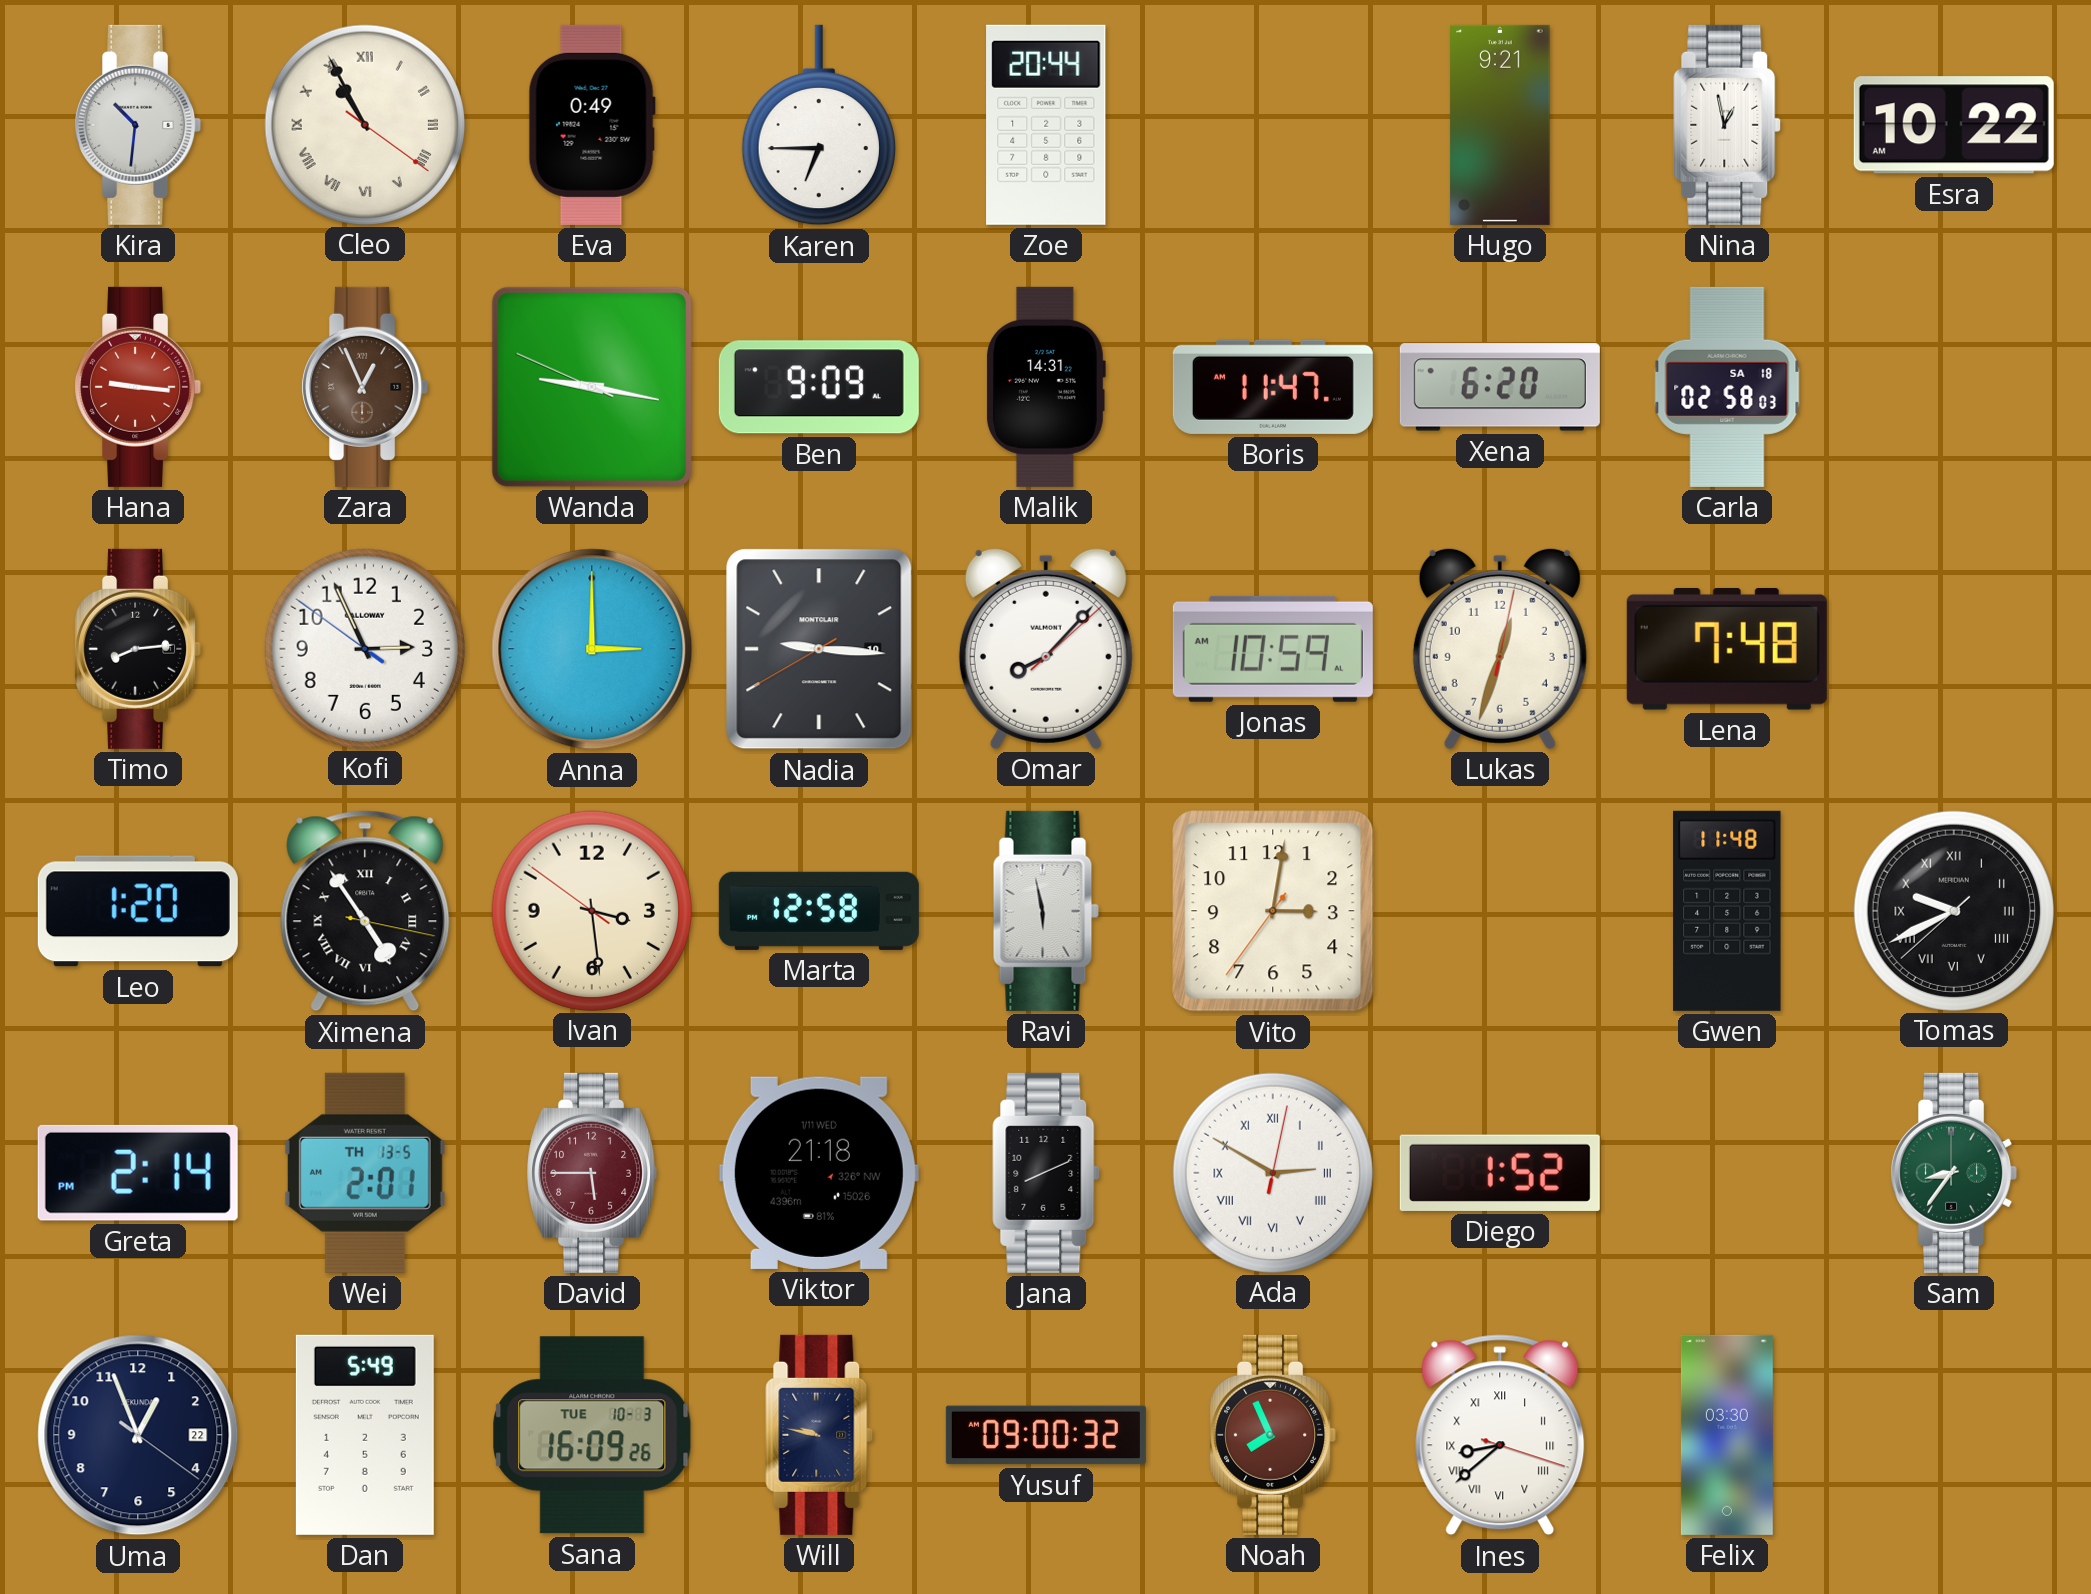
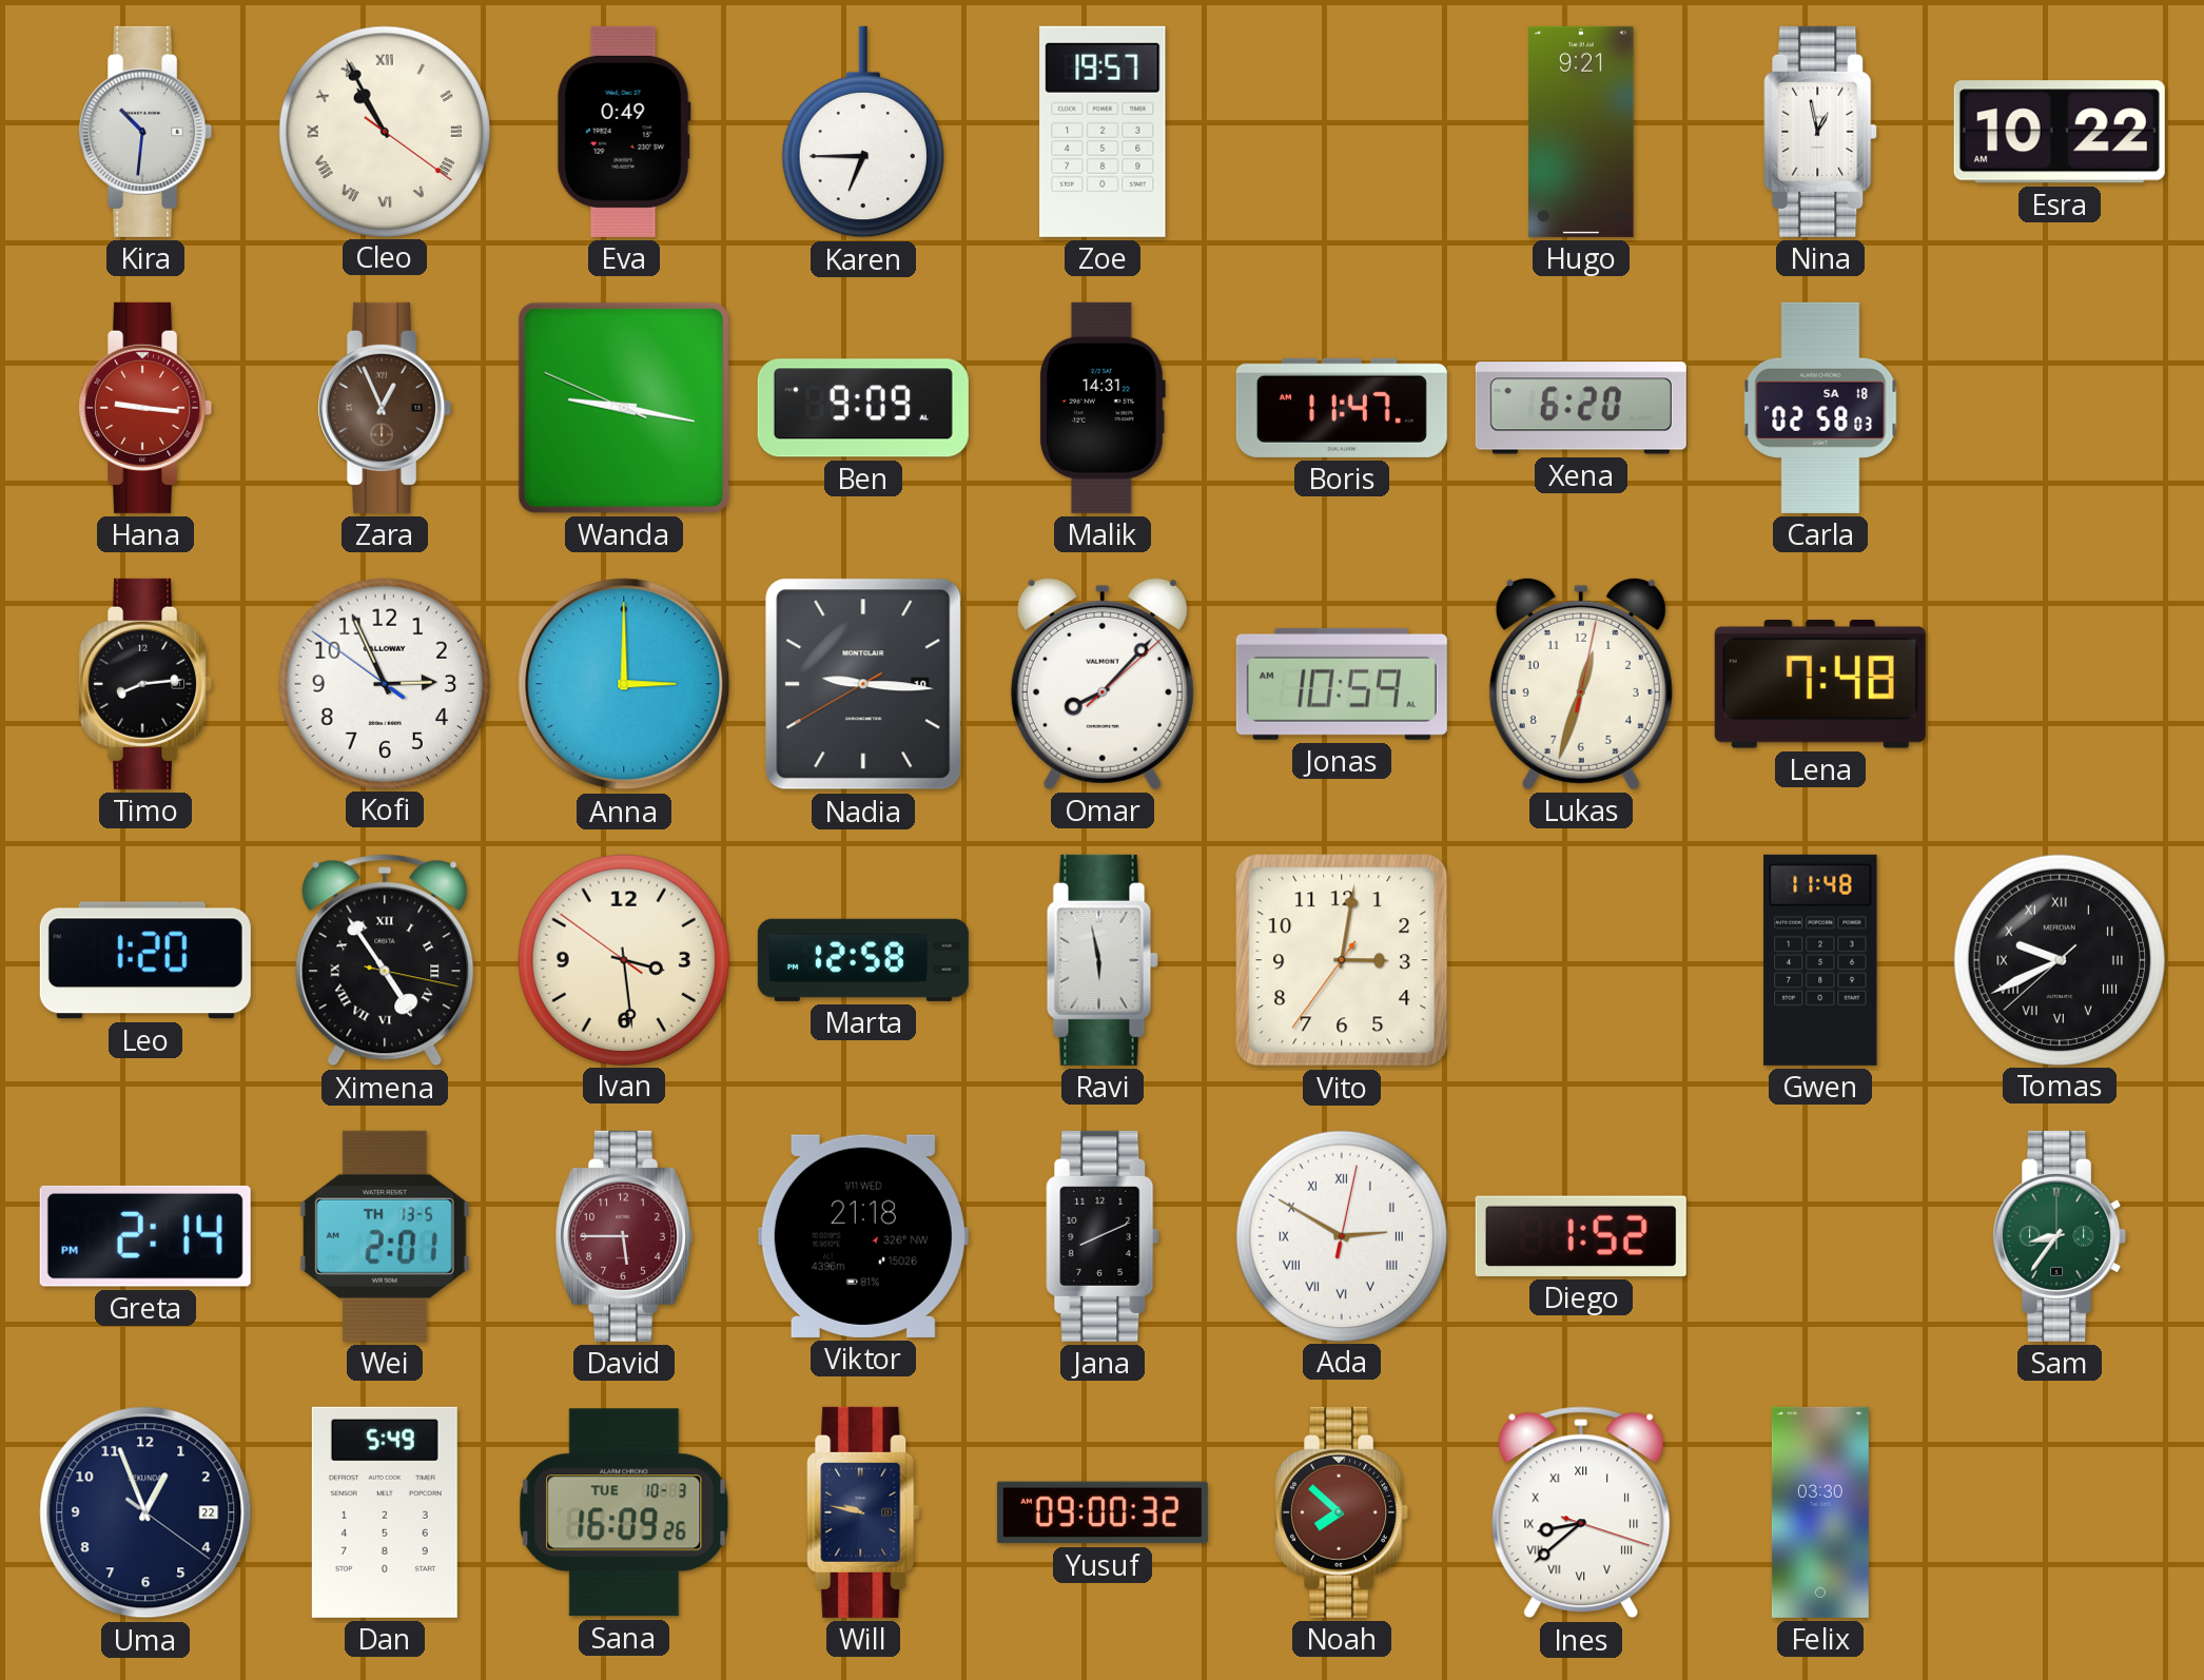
Zoe: 20:44 -> 19:57
Noah: 7:56 -> 7:52
